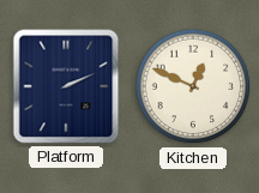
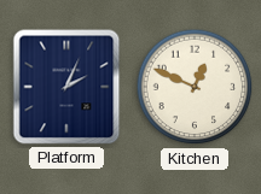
Platform: 2:11 -> 2:04
